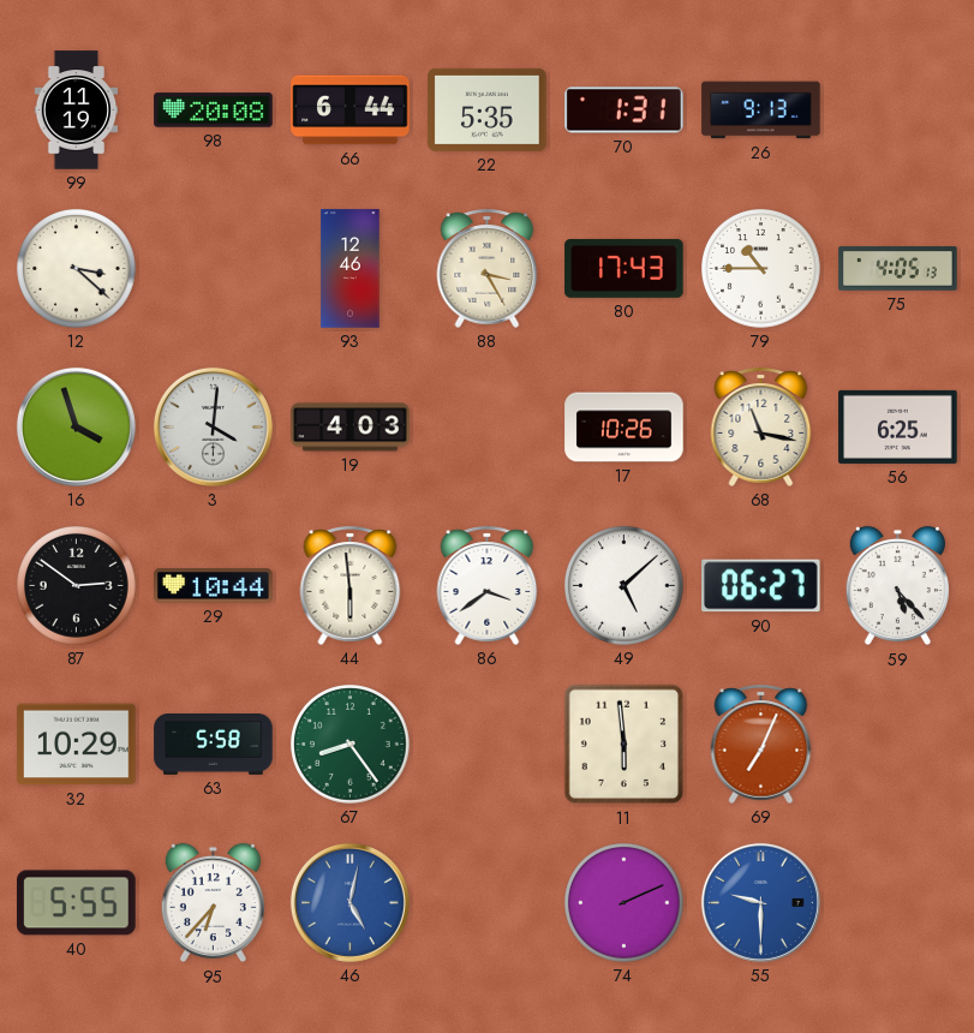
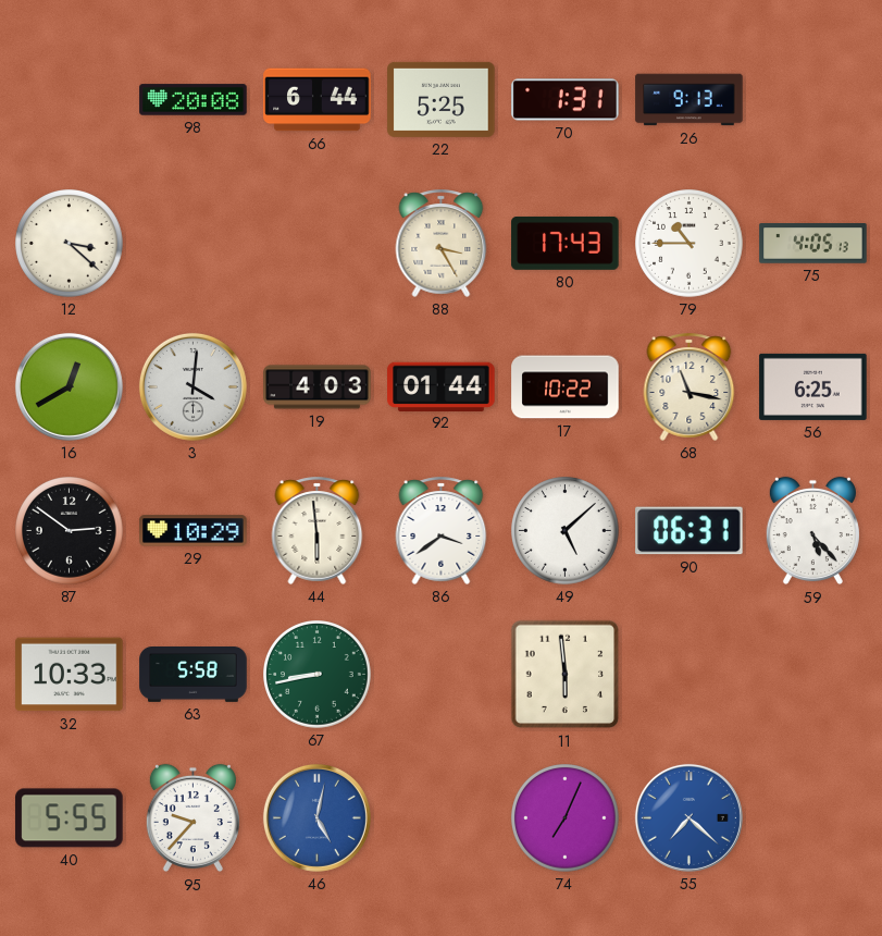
99: 11:19 -> none
22: 5:35 -> 5:25
93: 12:46 -> none
16: 3:57 -> 12:40
92: none -> 01:44
17: 10:26 -> 10:22
29: 10:44 -> 10:29
90: 06:27 -> 06:31
32: 10:29 -> 10:33
67: 8:24 -> 8:43
69: 7:04 -> none
95: 6:37 -> 9:37
74: 2:11 -> 7:04
55: 9:30 -> 7:22
